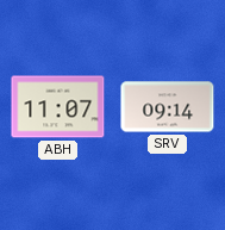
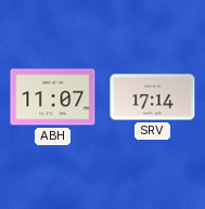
SRV: 09:14 -> 17:14
